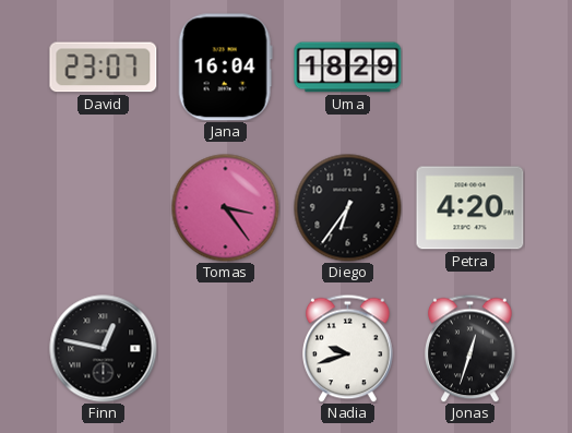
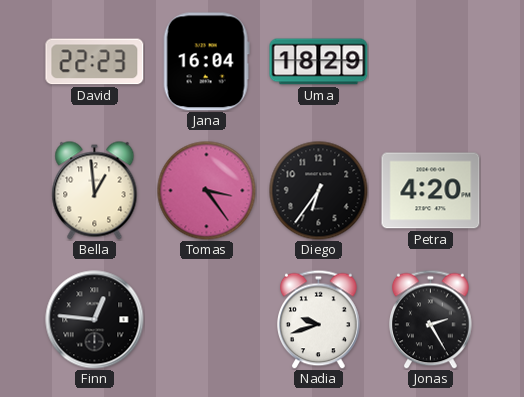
David: 23:07 -> 22:23
Bella: none -> 12:59
Finn: 12:47 -> 12:46
Jonas: 12:33 -> 2:25
